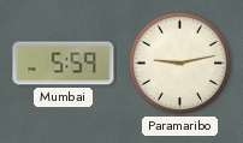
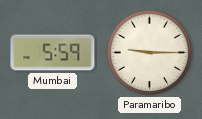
Paramaribo: 9:13 -> 9:15
